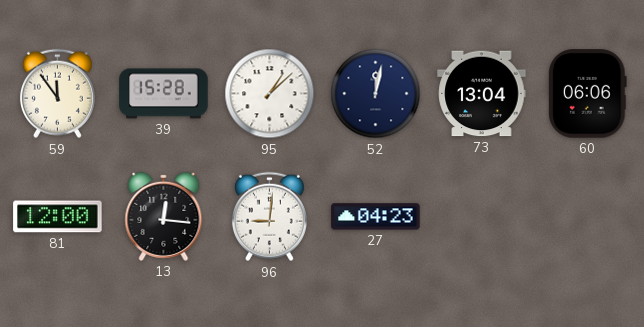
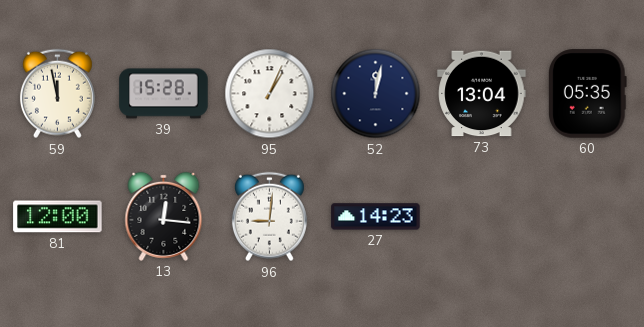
59: 11:54 -> 11:58
95: 1:08 -> 1:04
60: 06:06 -> 05:35
27: 04:23 -> 14:23
